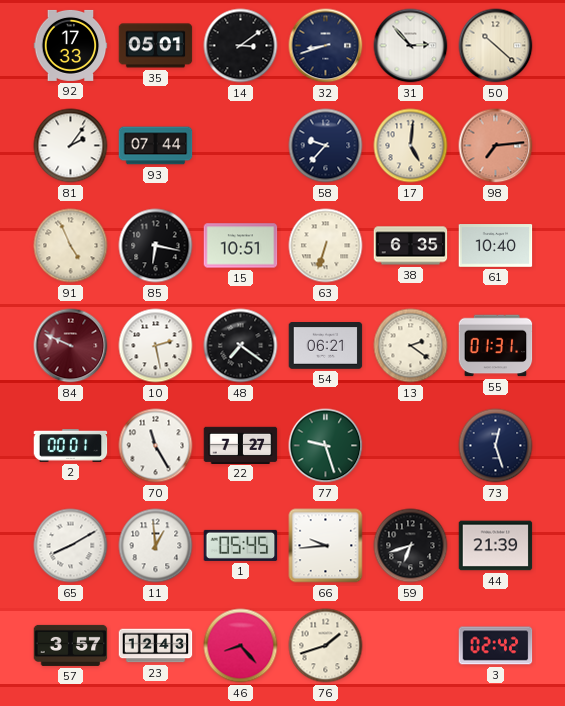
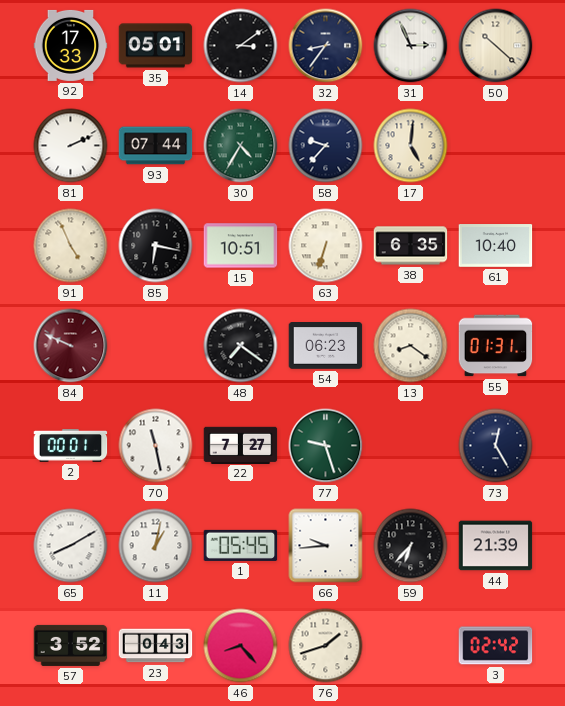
32: 8:42 -> 8:36
31: 2:53 -> 2:56
81: 2:06 -> 2:11
30: none -> 4:35
98: 7:14 -> none
10: 2:28 -> none
54: 06:21 -> 06:23
13: 2:21 -> 8:21
70: 11:25 -> 11:28
73: 12:27 -> 12:25
11: 12:59 -> 1:02
59: 6:42 -> 6:37
57: 3:57 -> 3:52
23: 12:43 -> 0:43
